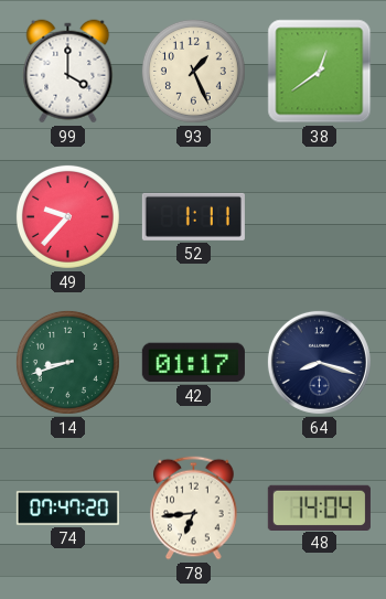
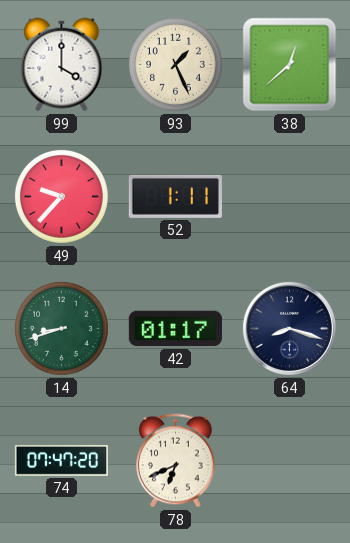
38: 12:39 -> 12:38
78: 6:44 -> 6:41
48: 14:04 -> none
